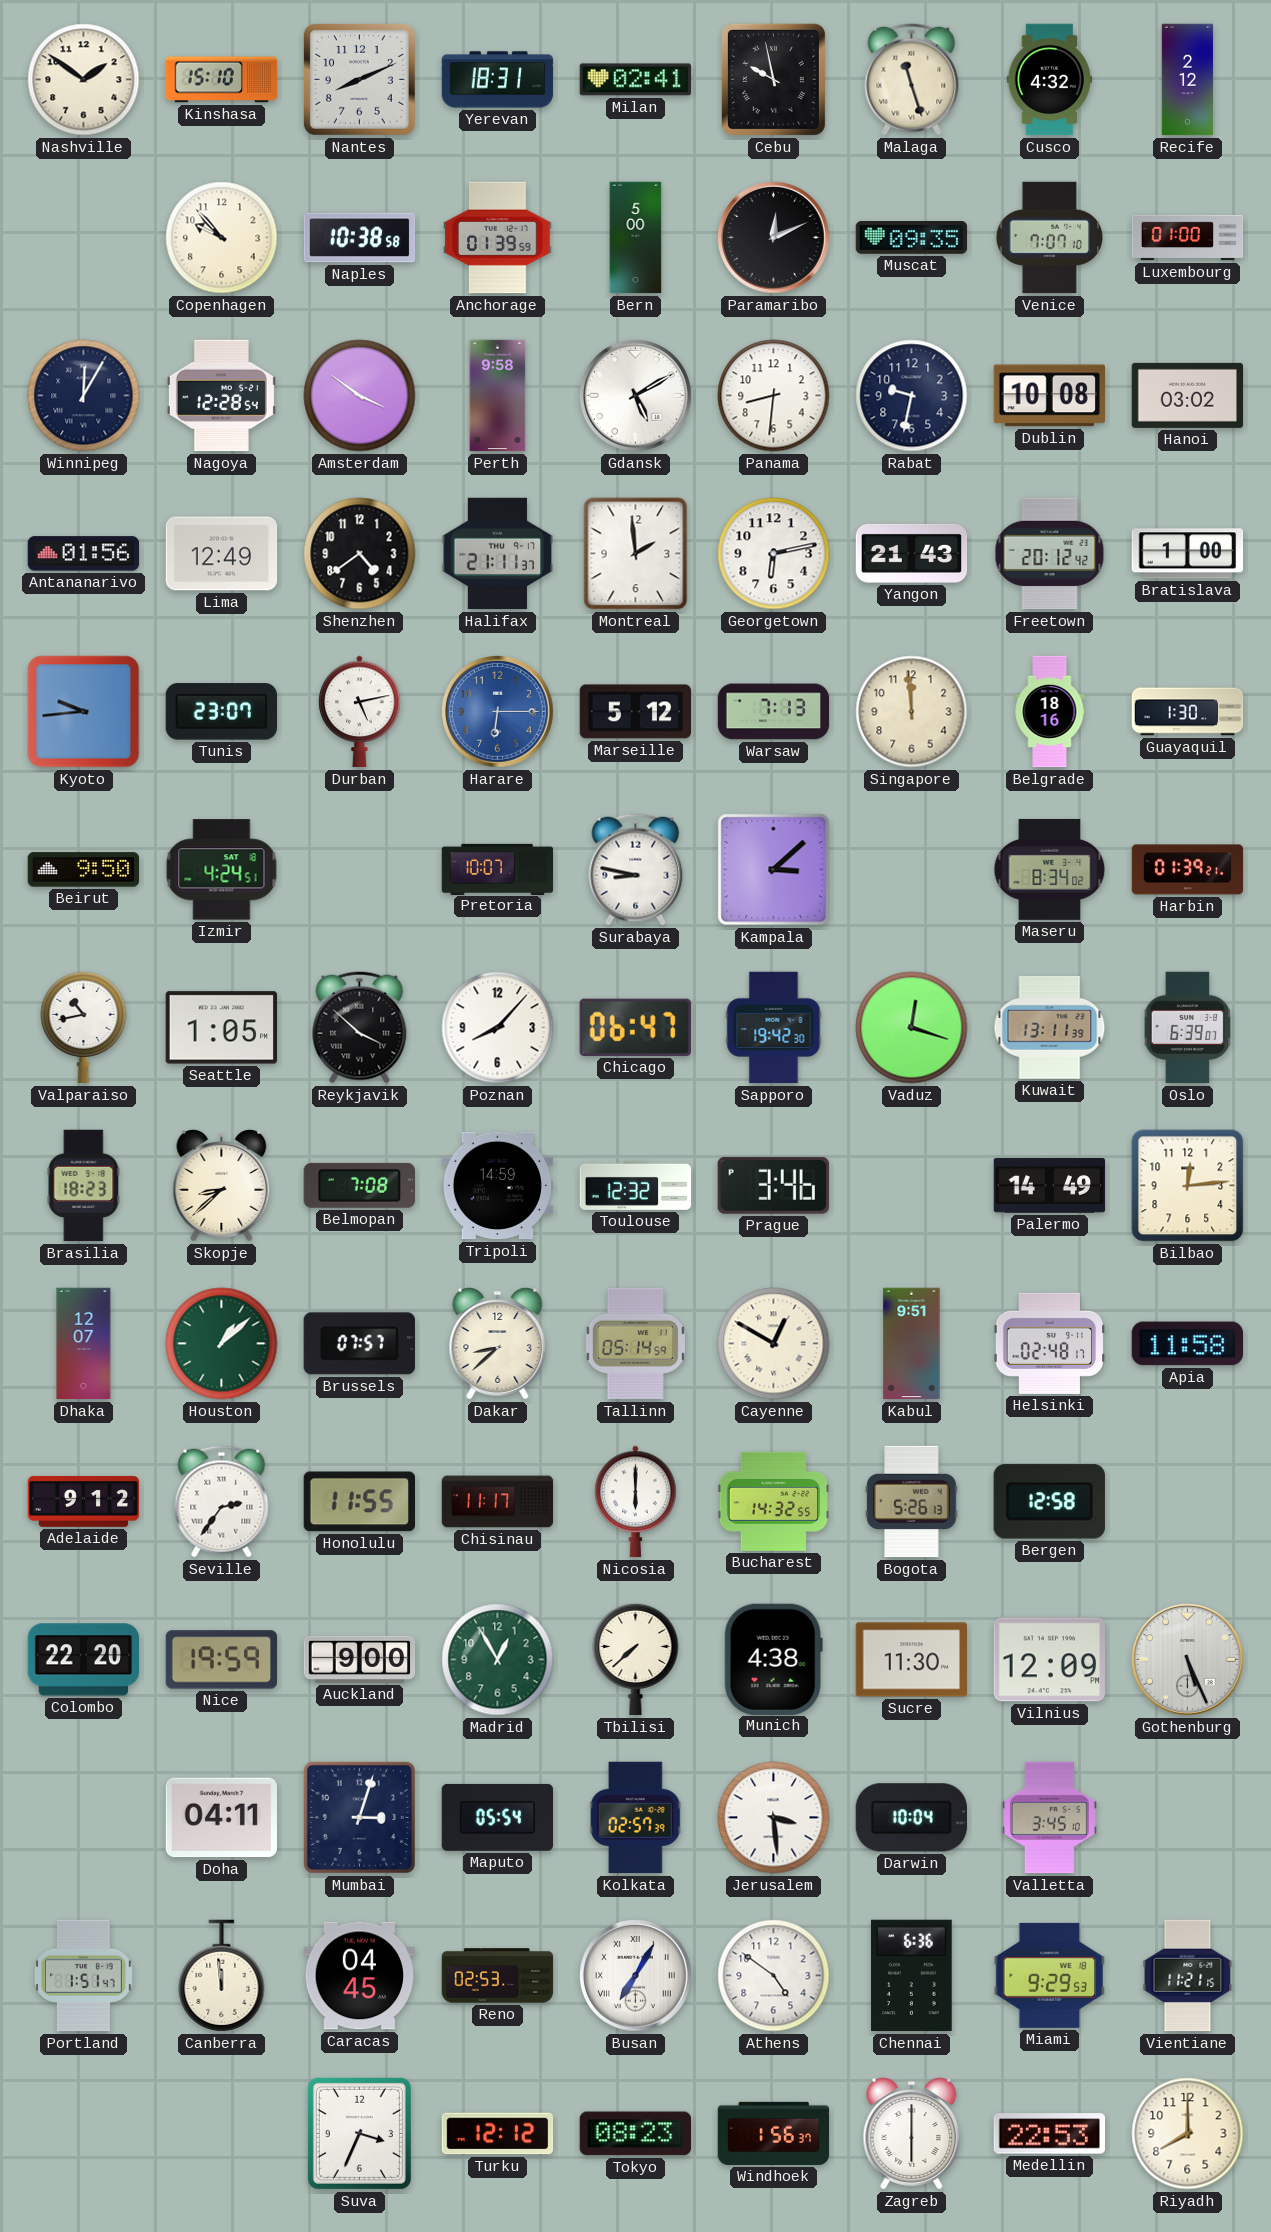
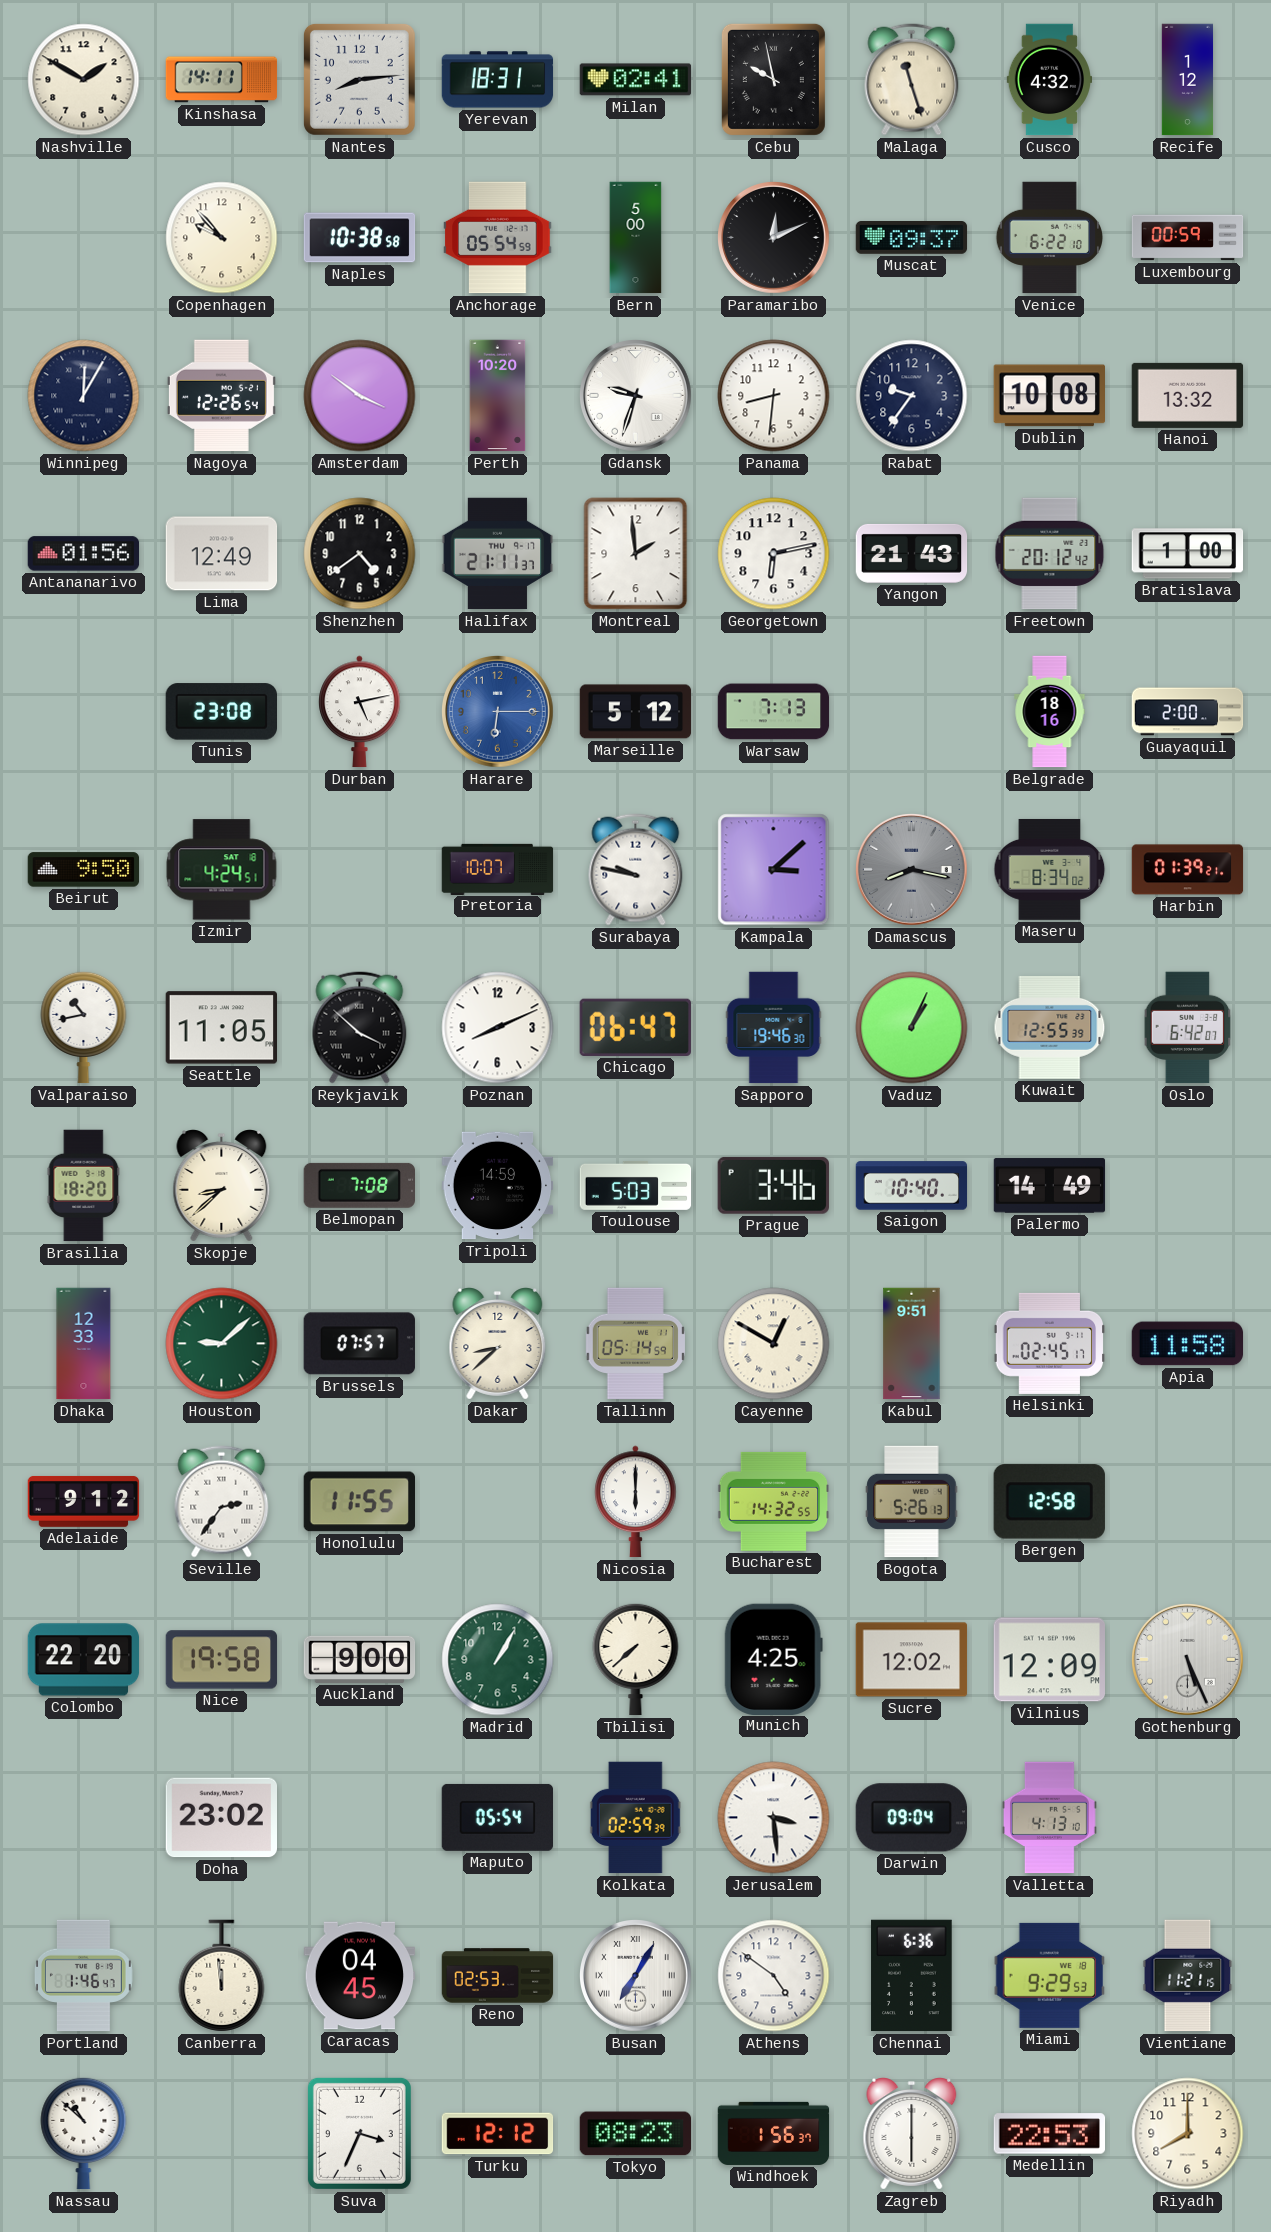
Nashville: 1:51 -> 1:50
Kinshasa: 15:10 -> 14:11
Nantes: 8:11 -> 8:14
Recife: 2:12 -> 1:12
Anchorage: 01:39 -> 05:54
Muscat: 09:35 -> 09:37
Venice: 7:07 -> 6:22
Luxembourg: 01:00 -> 00:59
Nagoya: 12:28 -> 12:26
Perth: 9:58 -> 10:20
Gdansk: 5:10 -> 9:33
Rabat: 9:32 -> 9:36
Hanoi: 03:02 -> 13:32
Kyoto: 9:44 -> none
Tunis: 23:07 -> 23:08
Singapore: 11:59 -> none
Guayaquil: 1:30 -> 2:00
Surabaya: 8:47 -> 9:47
Damascus: none -> 8:17
Seattle: 1:05 -> 11:05
Poznan: 8:07 -> 8:11
Sapporo: 19:42 -> 19:46
Vaduz: 12:18 -> 1:04
Kuwait: 13:11 -> 12:55
Oslo: 6:39 -> 6:42
Brasilia: 18:23 -> 18:20
Toulouse: 12:32 -> 5:03
Saigon: none -> 10:40
Bilbao: 12:14 -> none
Dhaka: 12:07 -> 12:33
Houston: 1:08 -> 9:08
Helsinki: 02:48 -> 02:45
Chisinau: 11:17 -> none
Nice: 19:59 -> 19:58
Madrid: 12:55 -> 1:05
Munich: 4:38 -> 4:25
Sucre: 11:30 -> 12:02
Doha: 04:11 -> 23:02
Mumbai: 3:03 -> none
Kolkata: 02:57 -> 02:59
Darwin: 10:04 -> 09:04
Valletta: 3:45 -> 4:13
Portland: 1:51 -> 1:46
Nassau: none -> 10:52
